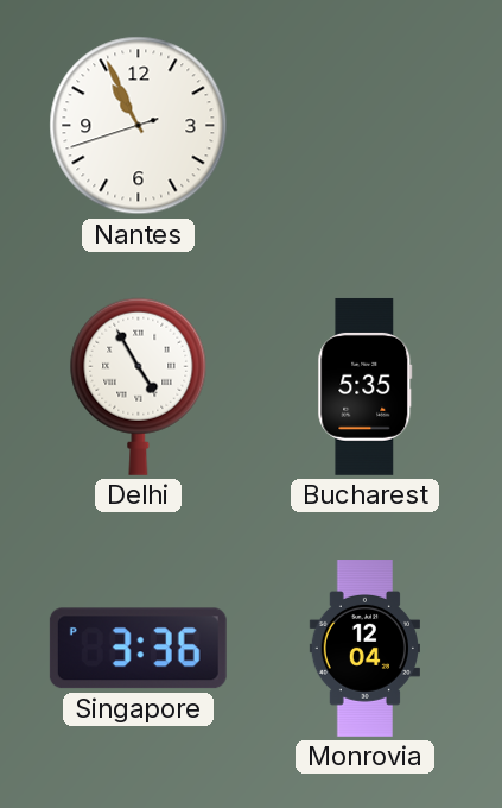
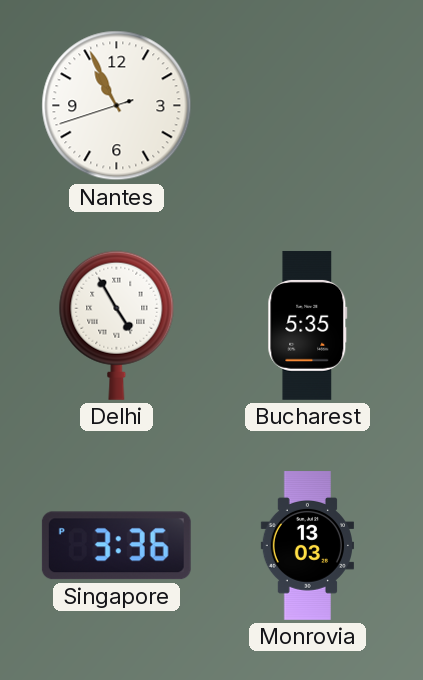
Monrovia: 12:04 -> 13:03
